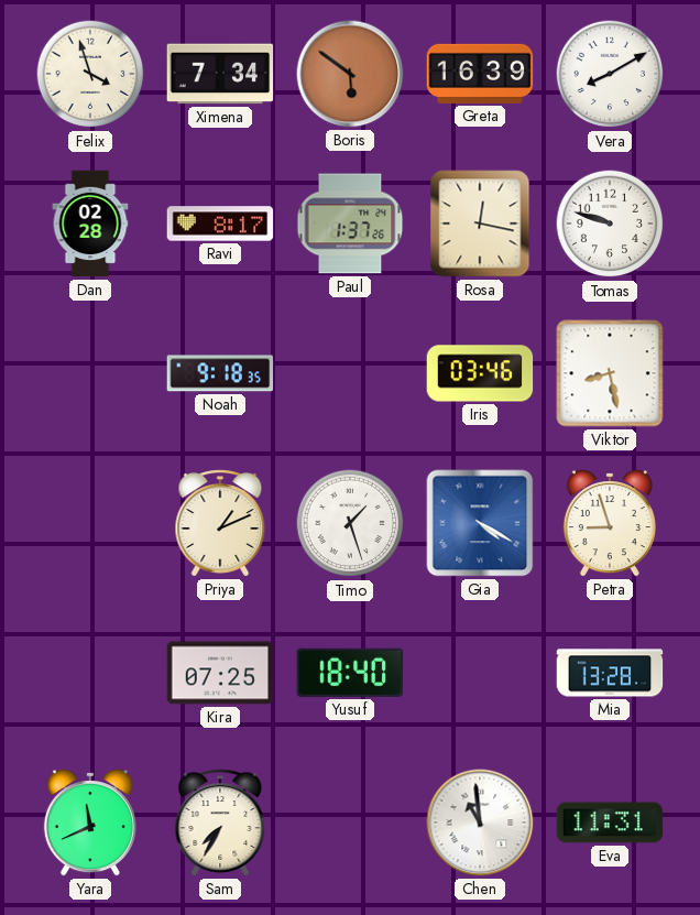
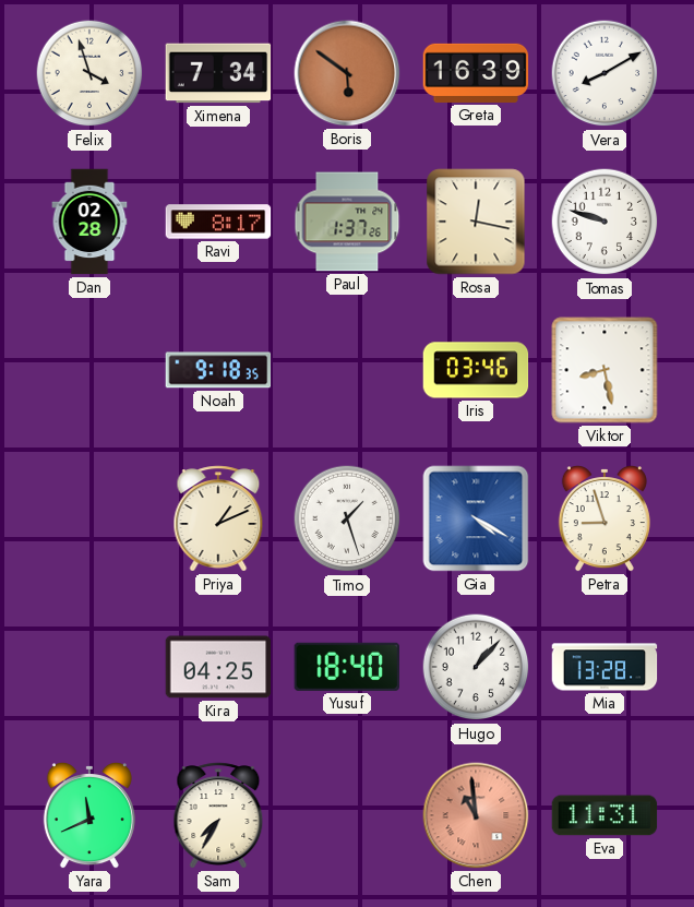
Kira: 07:25 -> 04:25
Hugo: none -> 1:07
Chen dial: white -> salmon
